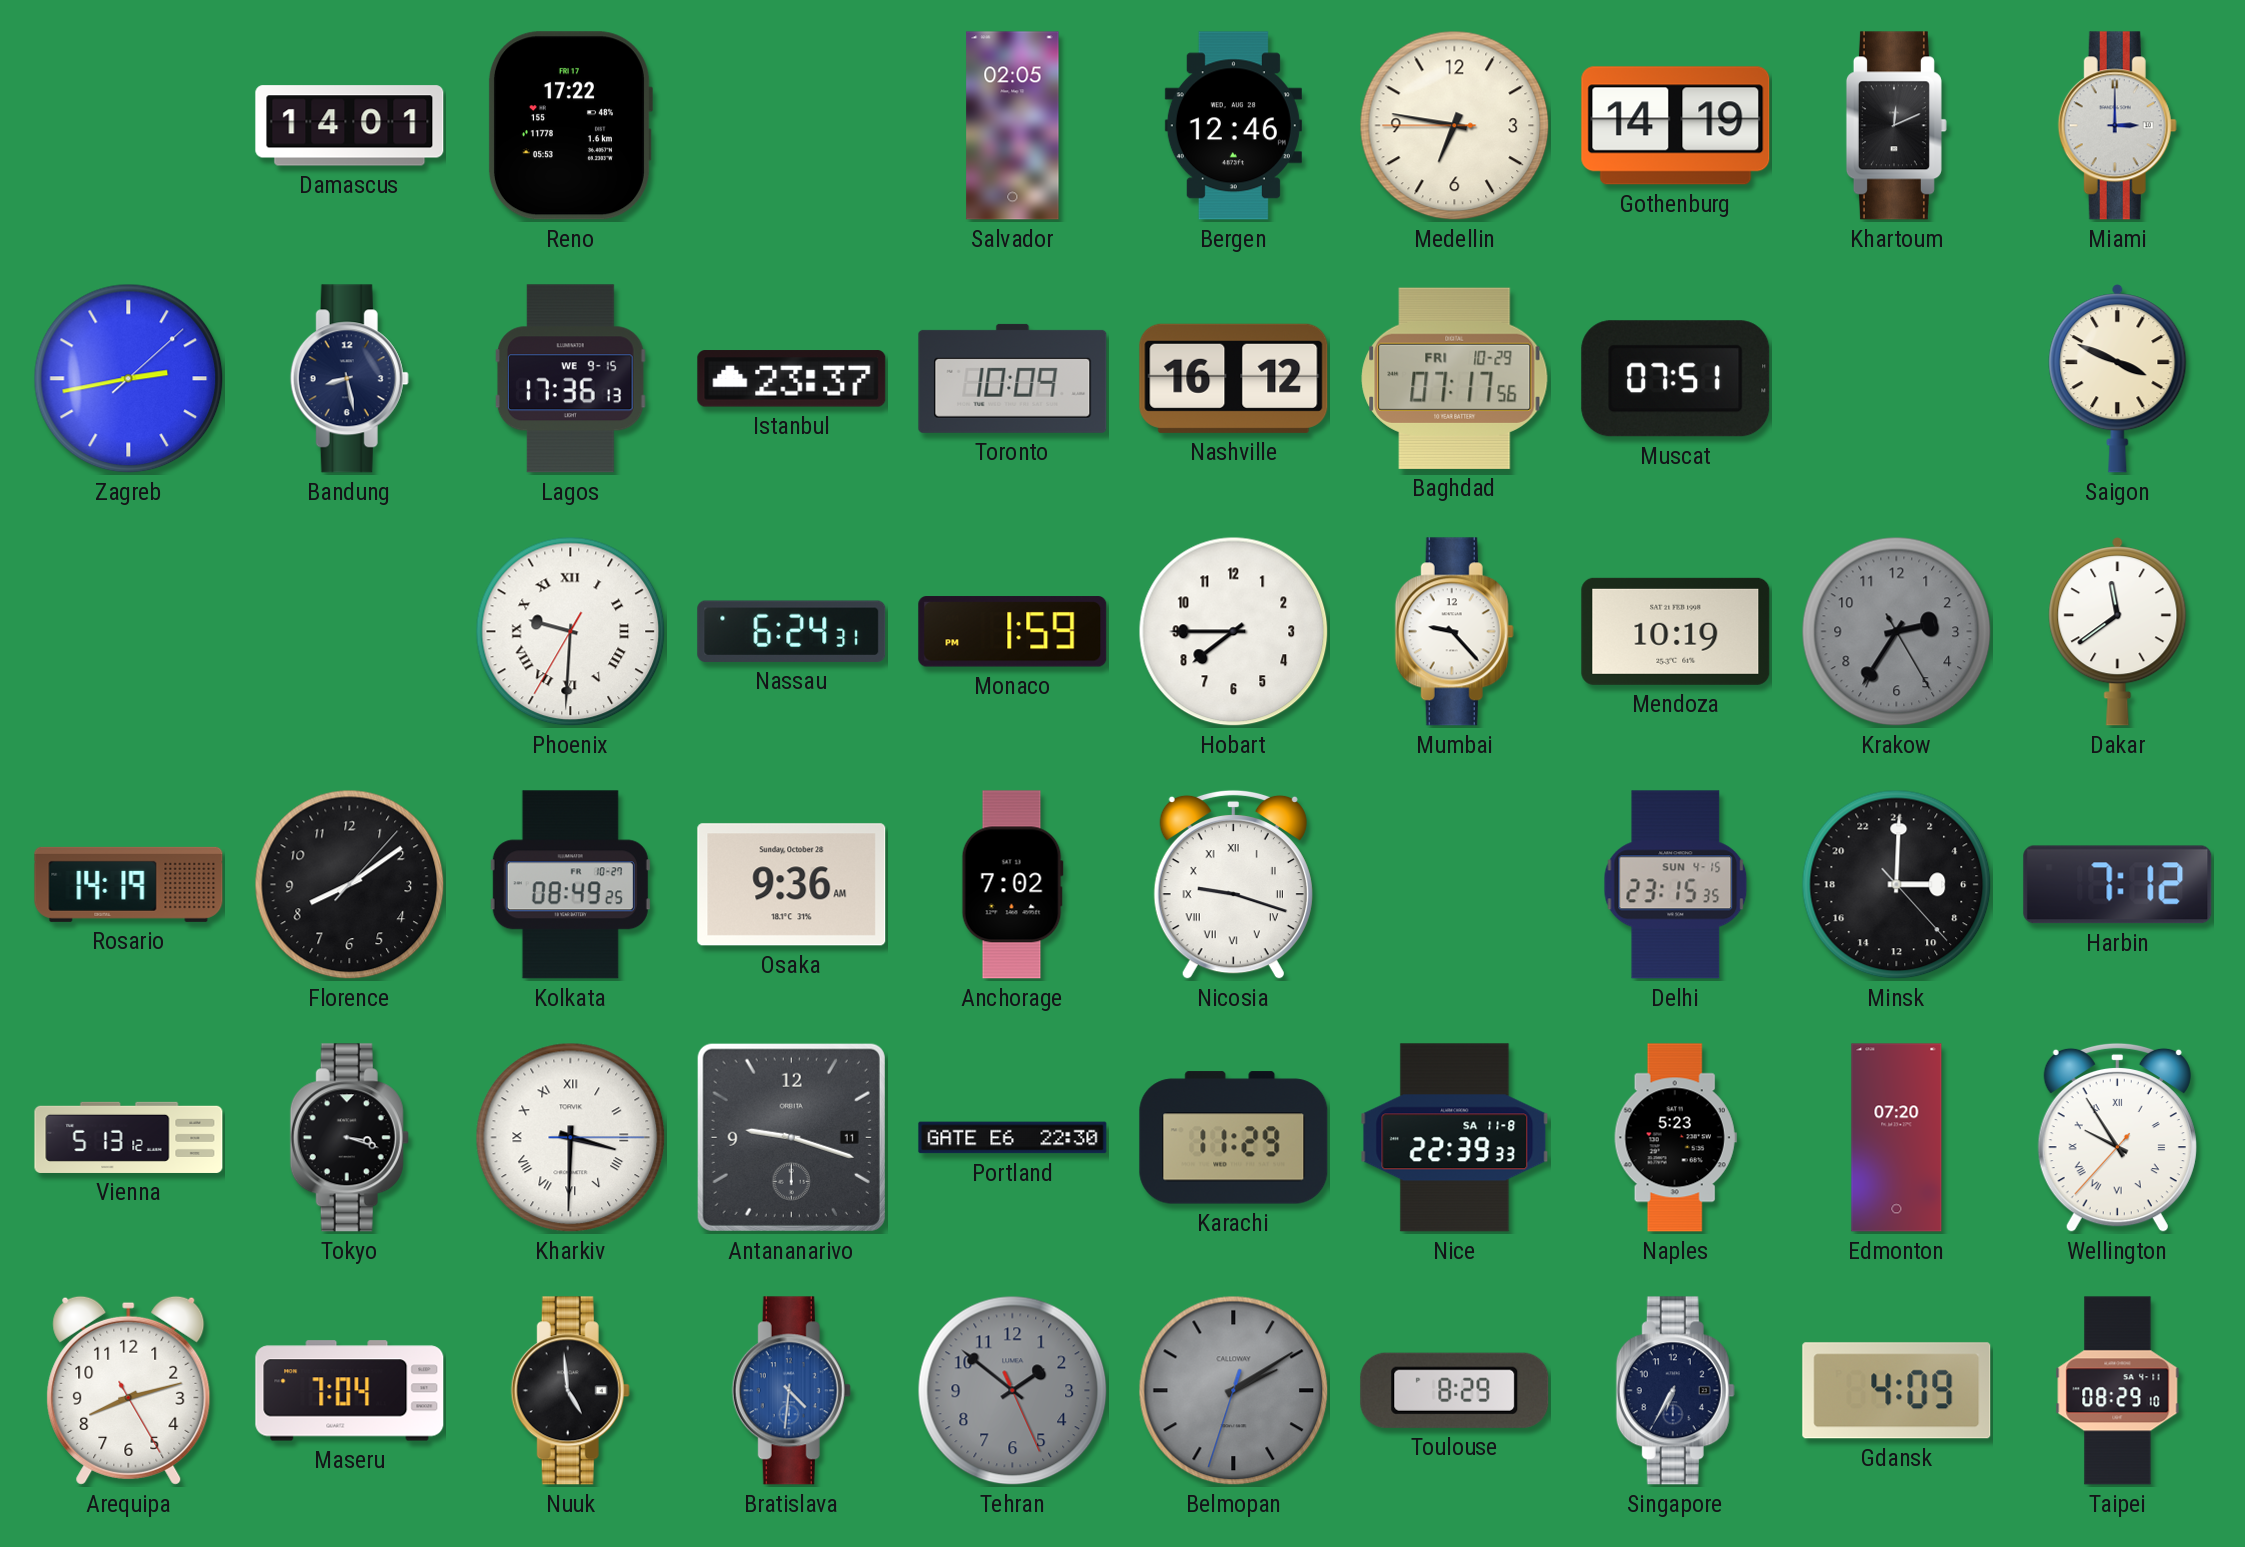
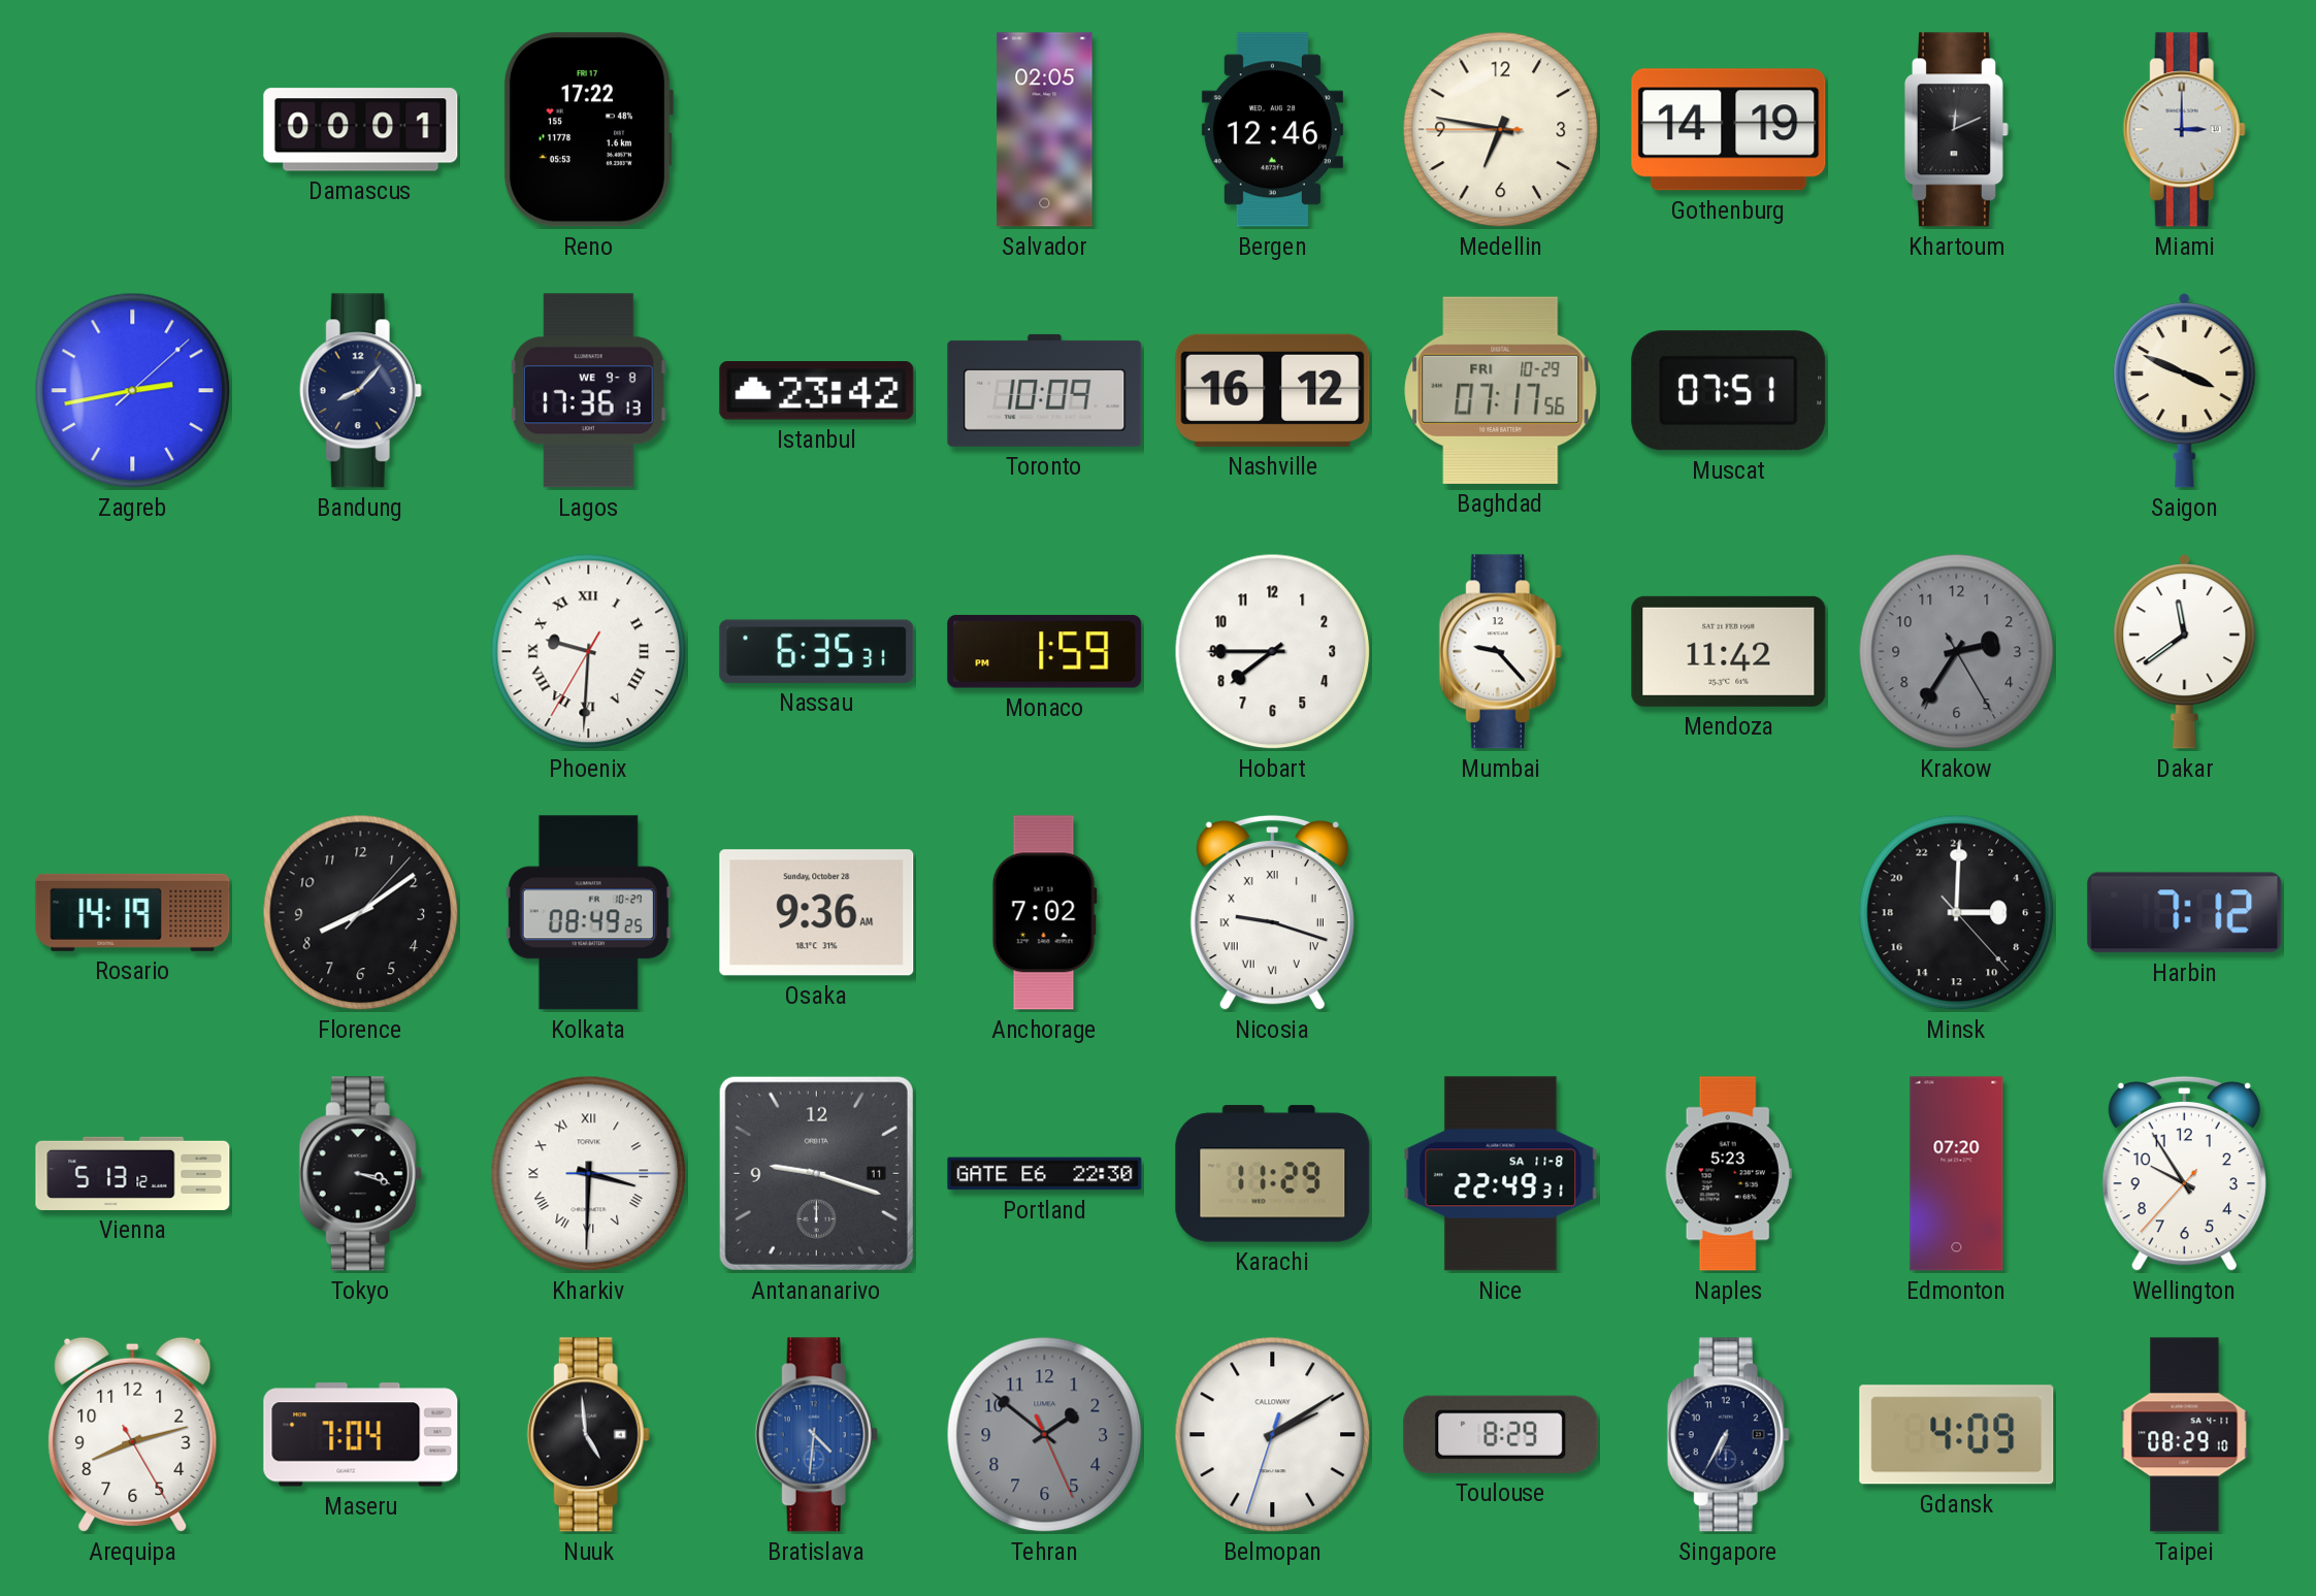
Damascus: 14:01 -> 00:01
Bandung: 8:28 -> 8:07
Lagos date: WE 9-15 -> WE 9-8
Istanbul: 23:37 -> 23:42
Nassau: 6:24 -> 6:35
Mendoza: 10:19 -> 11:42
Delhi: 23:15 -> none
Nice: 22:39 -> 22:49
Wellington numerals: Roman -> Arabic
Belmopan dial: grey -> white
